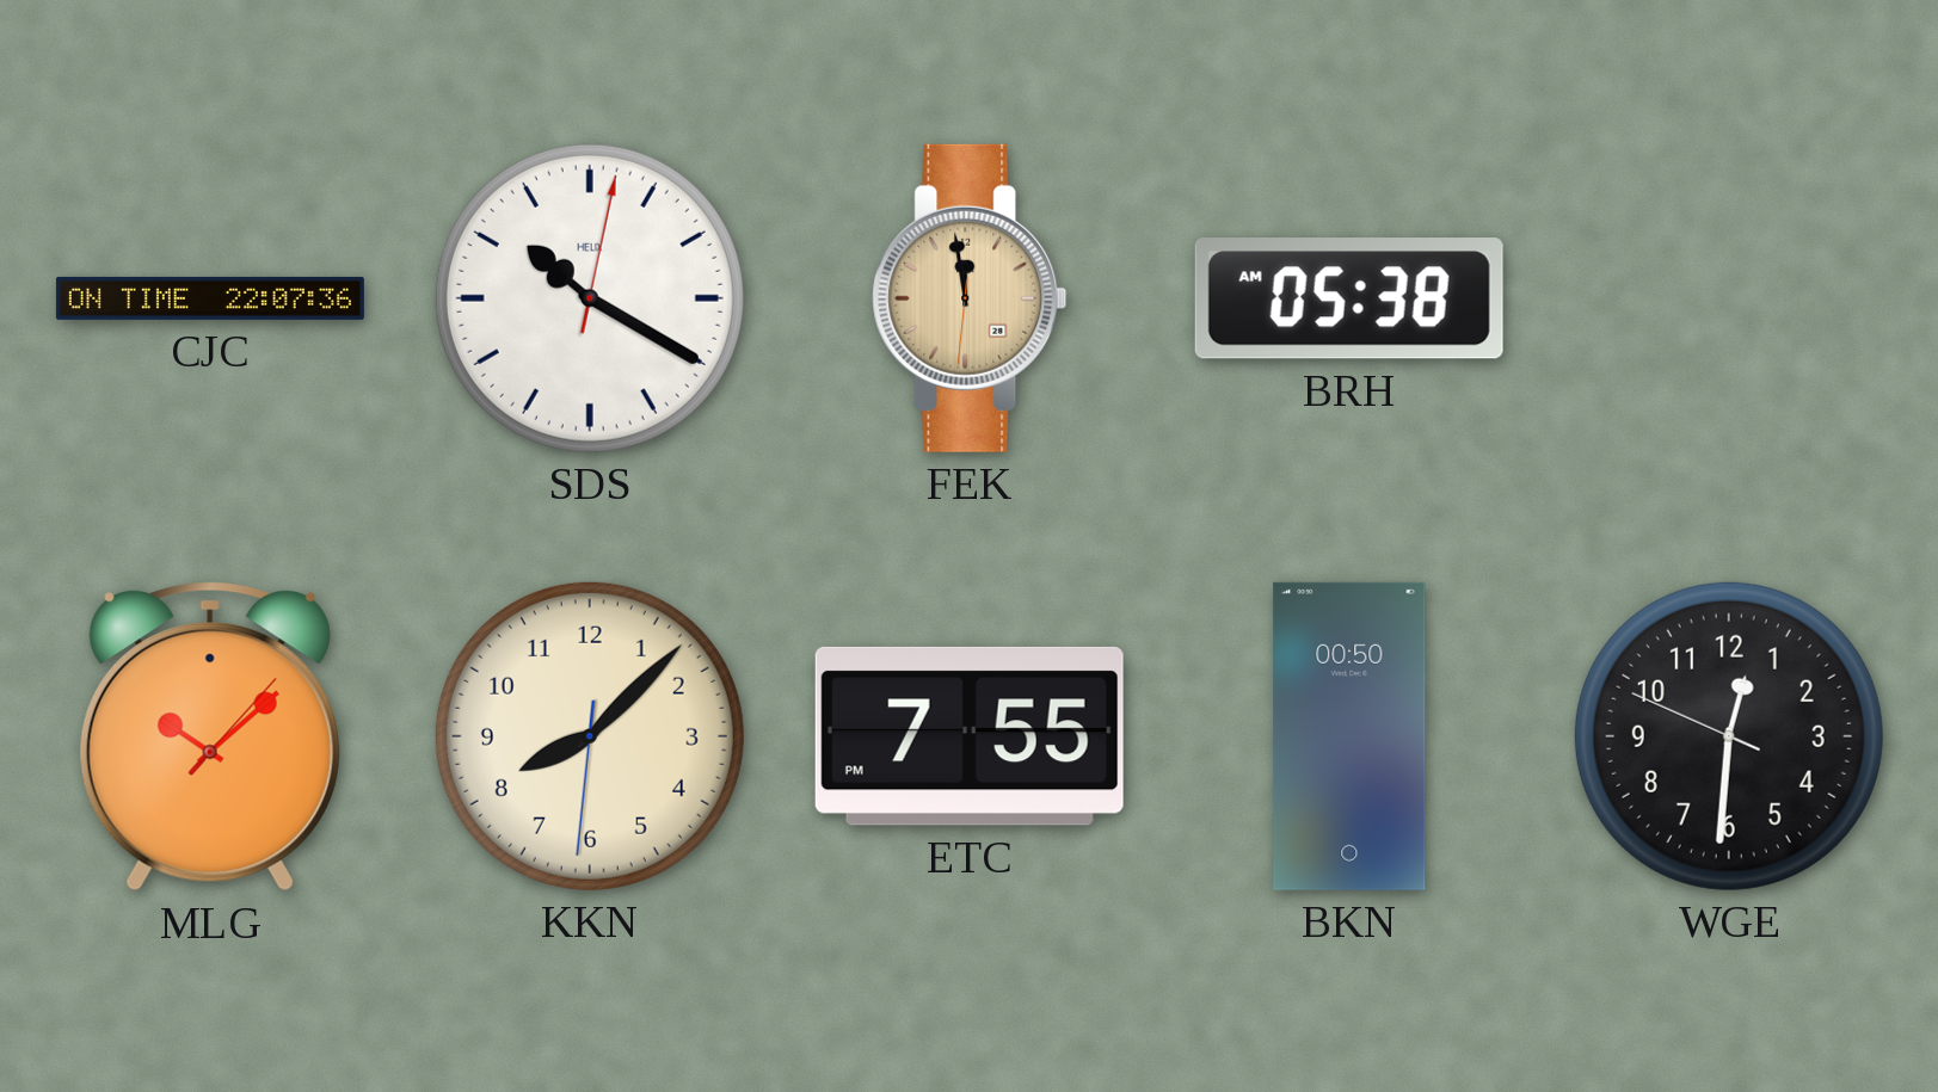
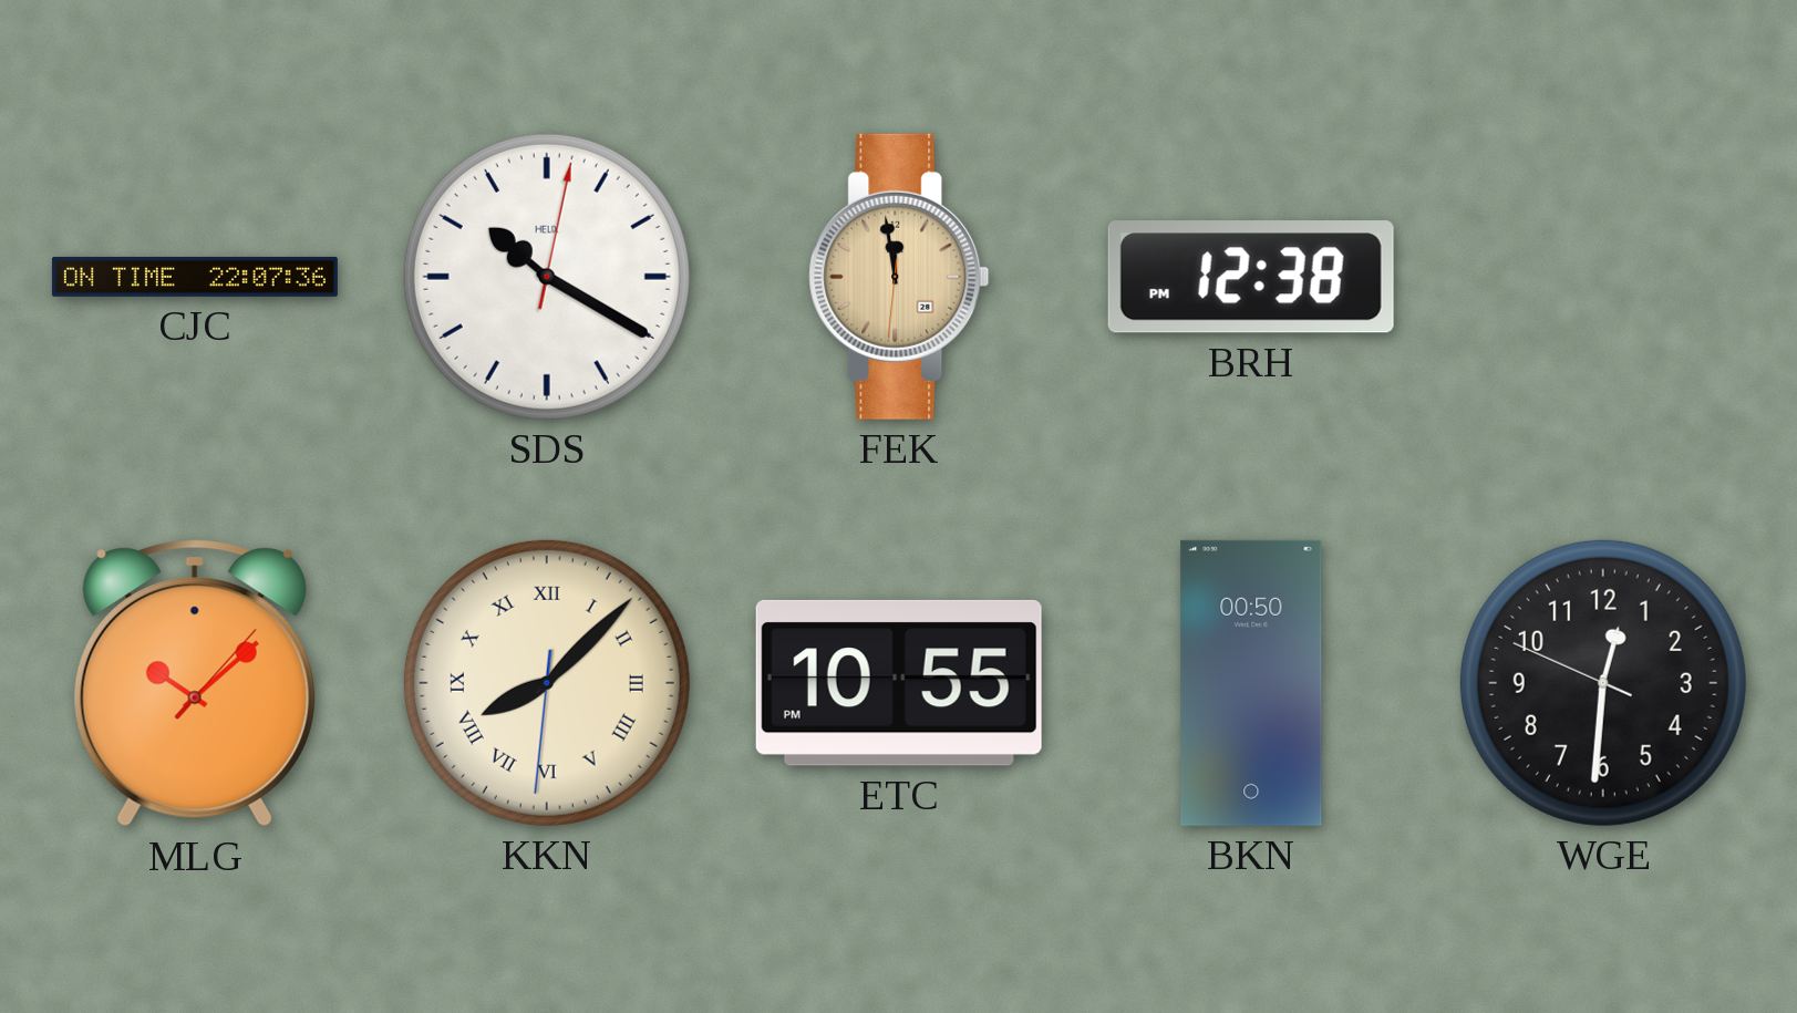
BRH: 05:38 -> 12:38
KKN numerals: Arabic -> Roman
ETC: 7:55 -> 10:55
